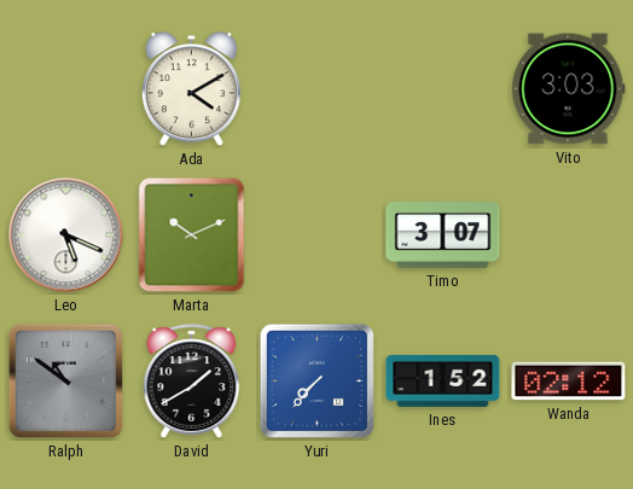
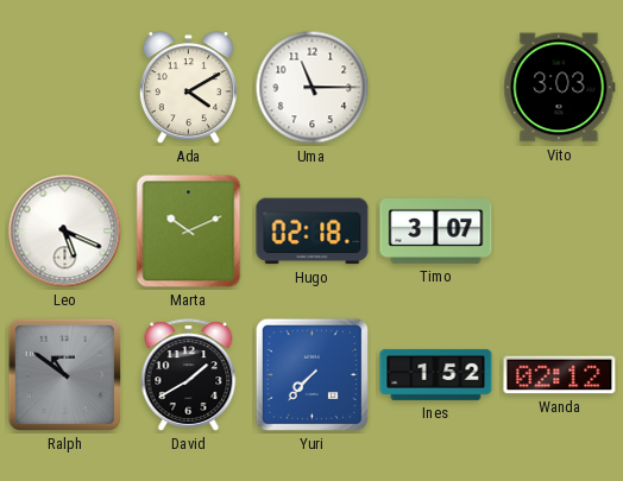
Uma: none -> 11:15
Hugo: none -> 02:18
